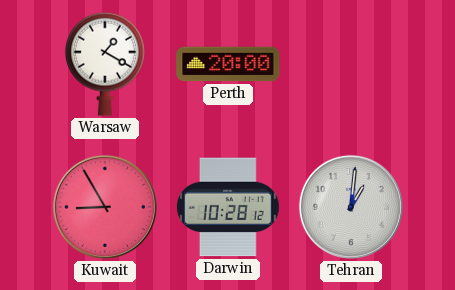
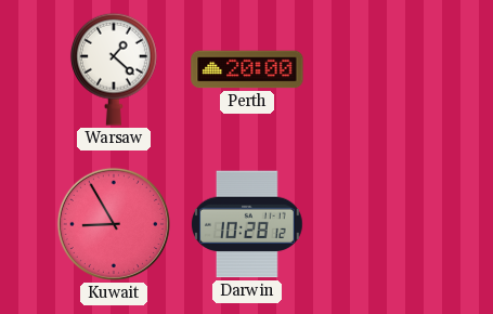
Warsaw: 1:20 -> 1:22
Tehran: 1:01 -> none
